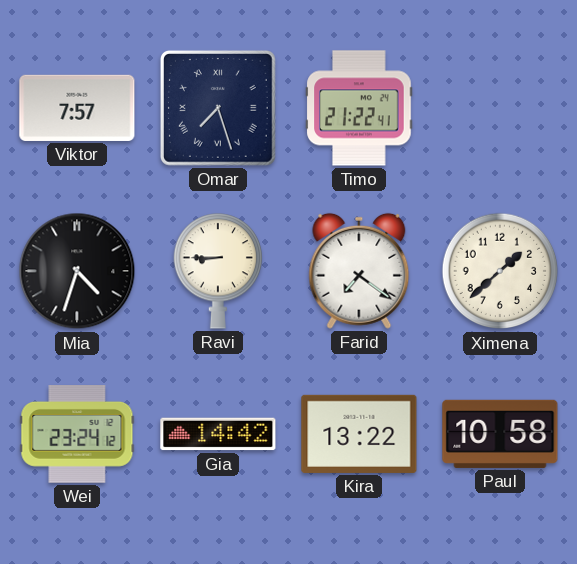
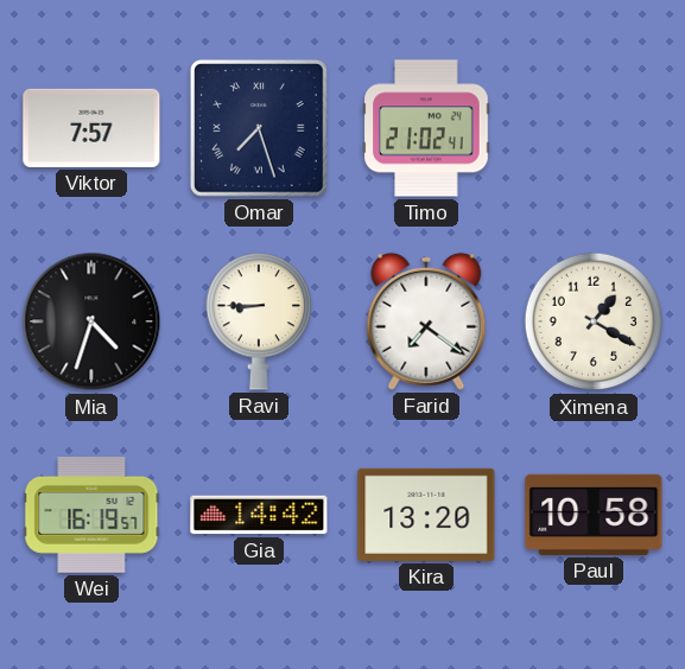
Timo: 21:22 -> 21:02
Ximena: 1:38 -> 1:20
Wei: 23:24 -> 16:19
Kira: 13:22 -> 13:20
